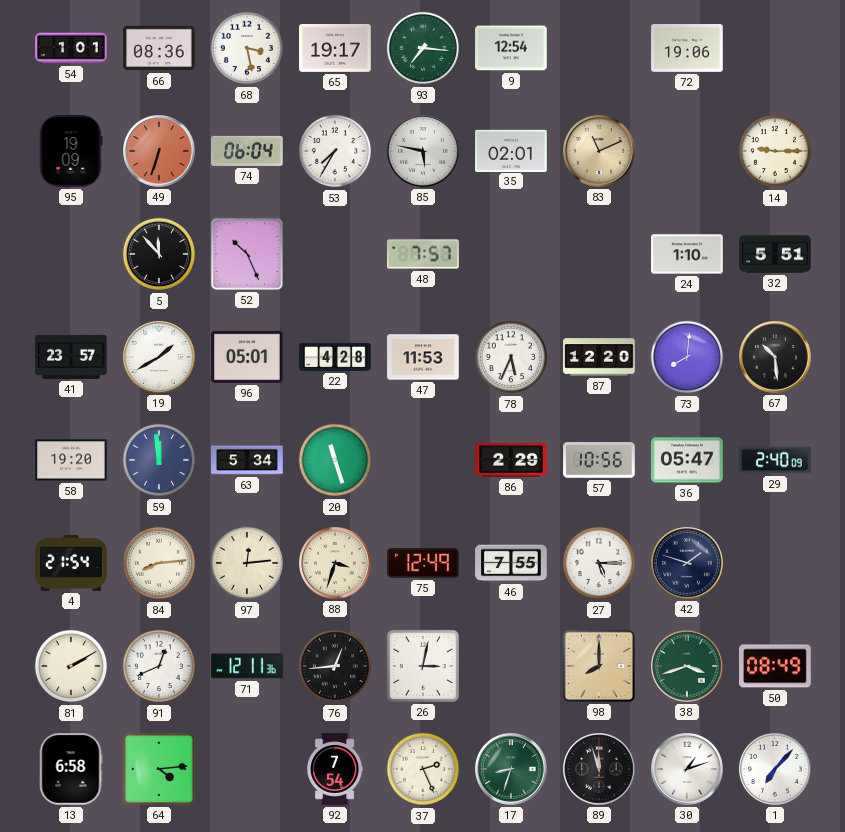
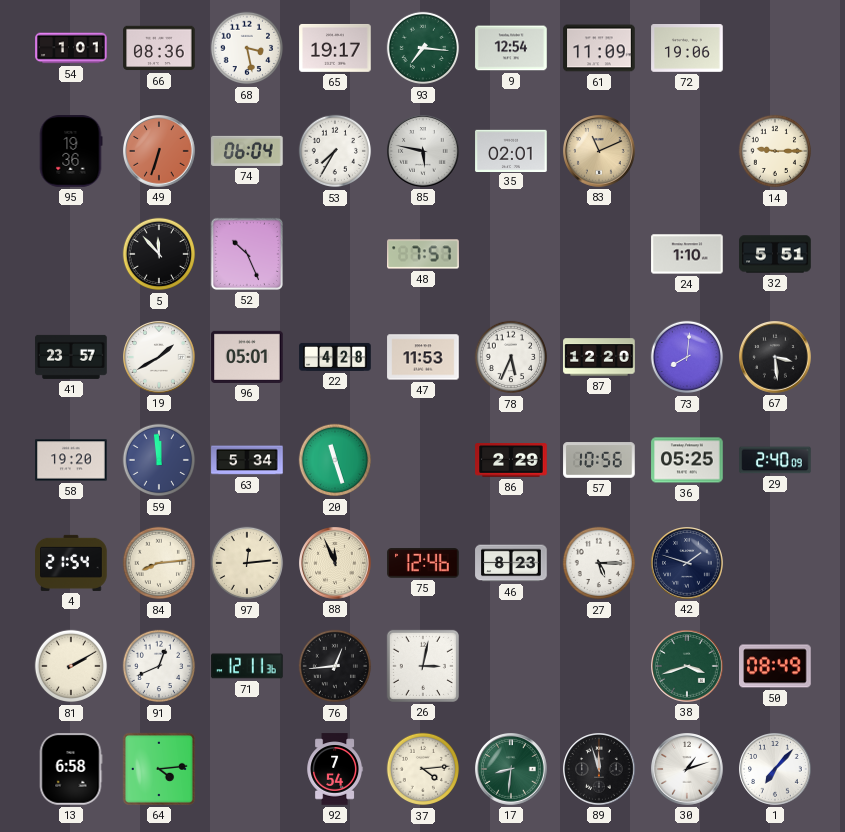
61: none -> 11:09
95: 19:09 -> 19:36
67: 10:29 -> 3:29
36: 05:47 -> 05:25
88: 3:33 -> 11:56
75: 12:49 -> 12:46
46: 7:55 -> 8:23
98: 8:00 -> none
37: 2:26 -> 4:14
17: 8:33 -> 8:31
